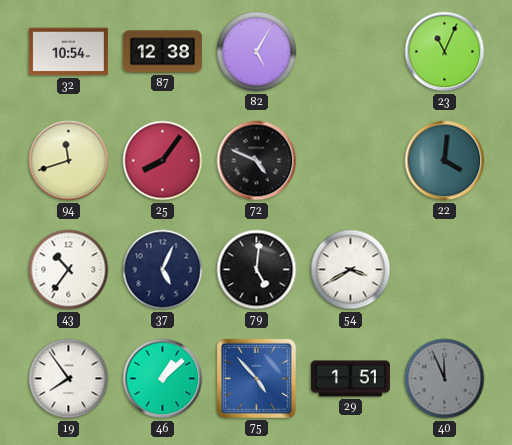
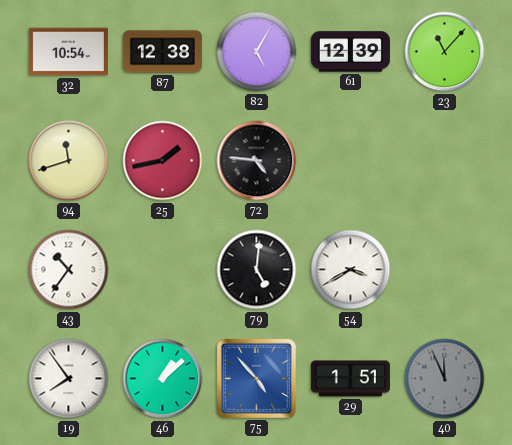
61: none -> 12:39
23: 11:04 -> 11:07
25: 8:06 -> 1:43
72: 4:49 -> 4:46
22: 4:01 -> none
37: 5:04 -> none
